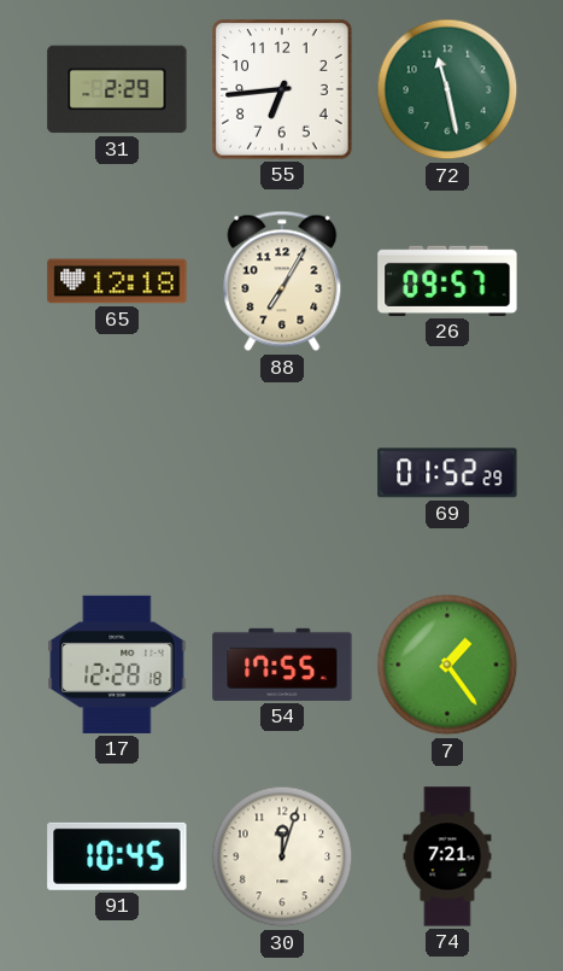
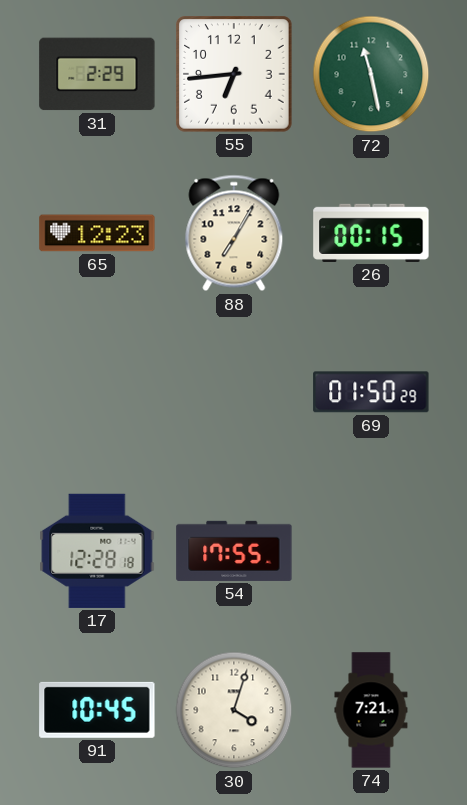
65: 12:18 -> 12:23
26: 09:57 -> 00:15
69: 01:52 -> 01:50
7: 1:24 -> none
30: 12:03 -> 4:03
